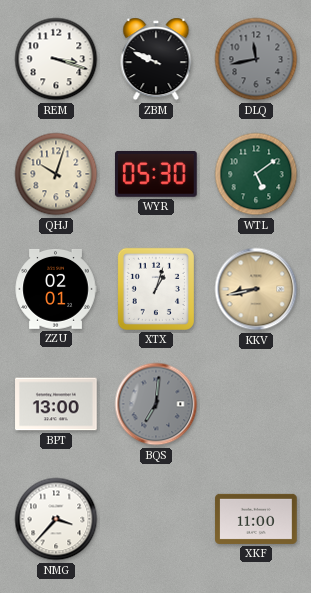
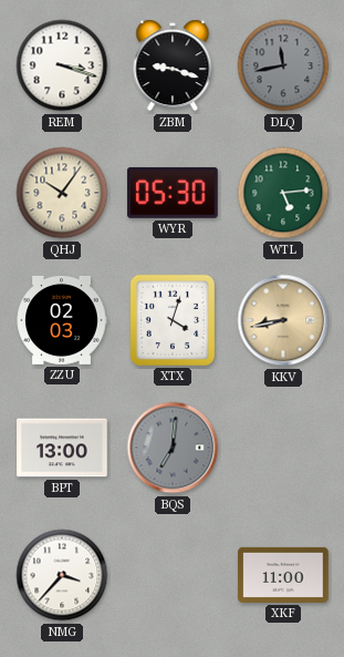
ZBM: 9:49 -> 9:18
QHJ: 10:03 -> 10:06
WTL: 5:09 -> 5:14
ZZU: 02:01 -> 02:03
XTX: 1:03 -> 4:03
